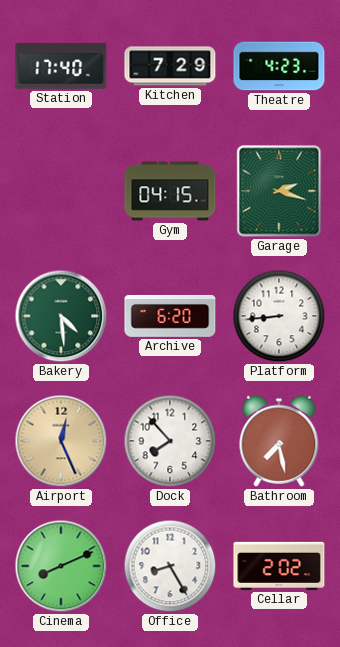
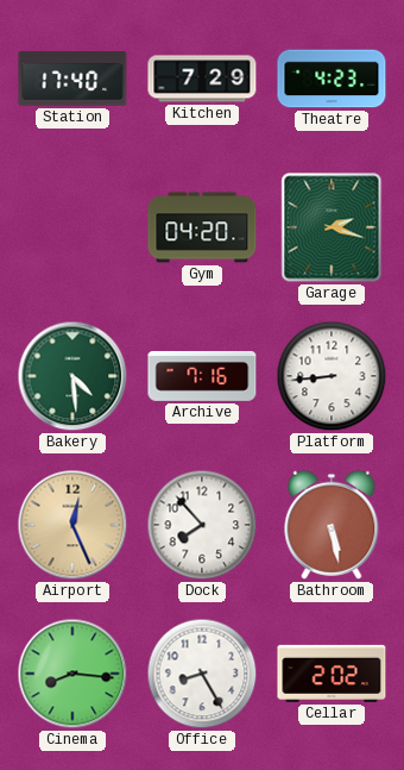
Gym: 04:15 -> 04:20
Archive: 6:20 -> 7:16
Bathroom: 7:28 -> 5:28
Cinema: 8:11 -> 8:16
